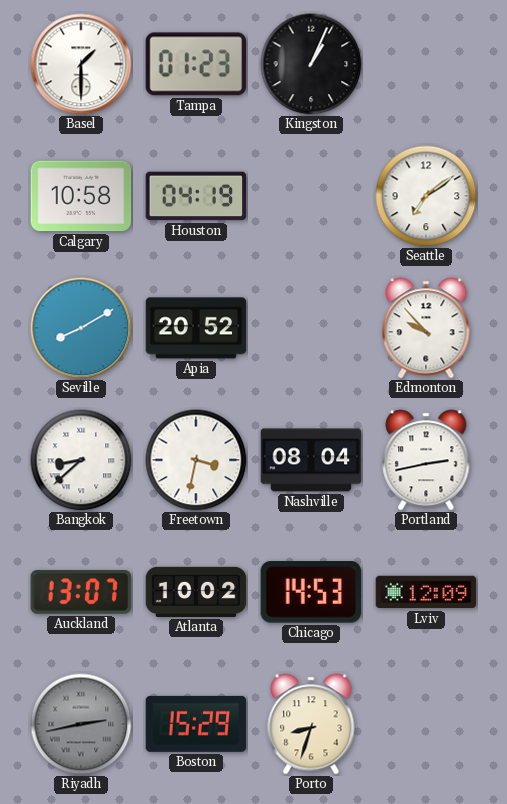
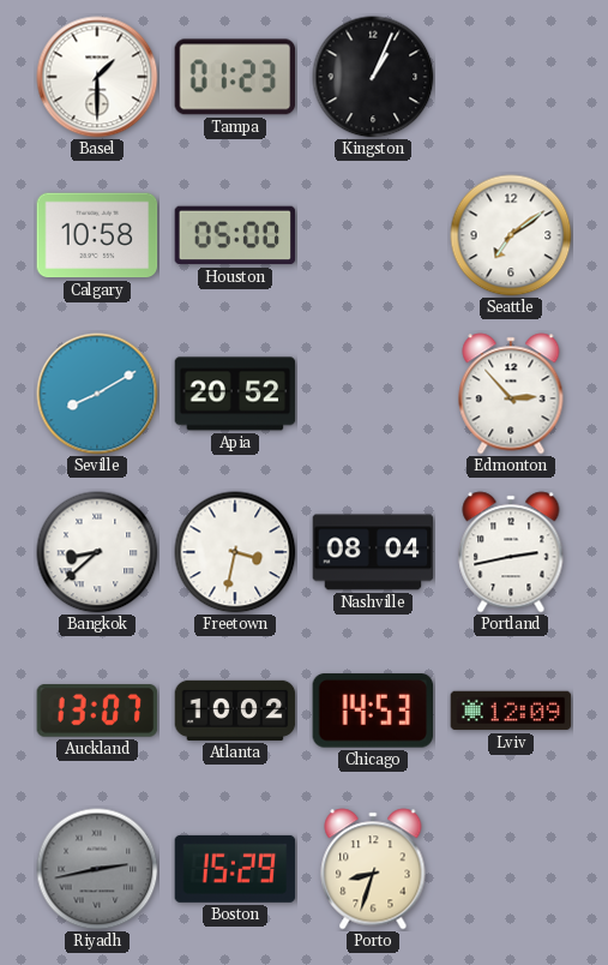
Houston: 04:19 -> 05:00
Edmonton: 9:53 -> 2:53
